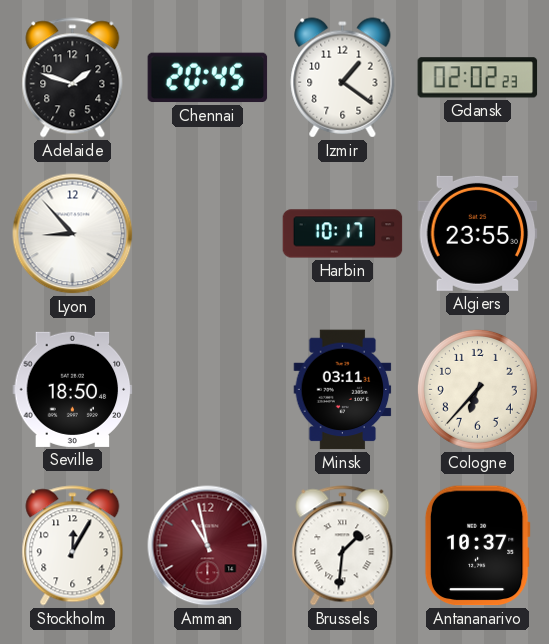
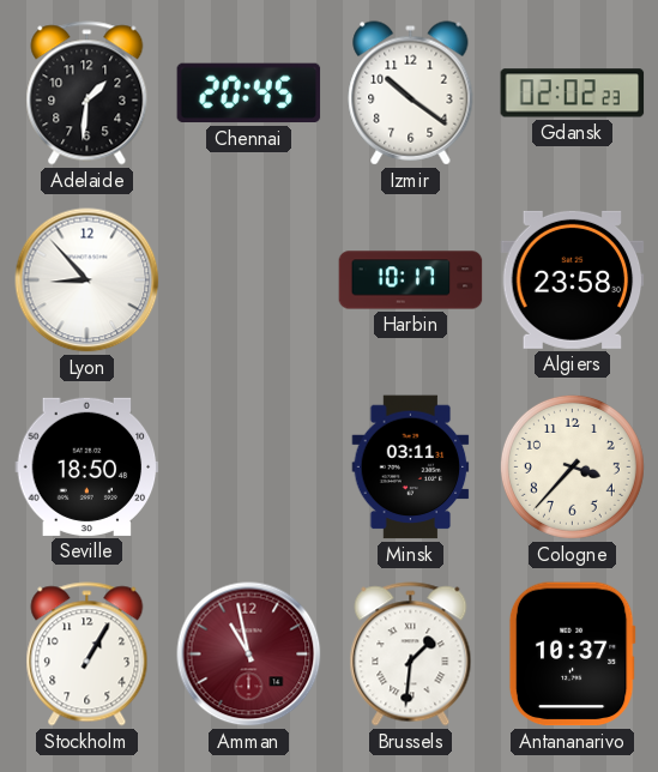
Adelaide: 1:48 -> 1:31
Izmir: 1:21 -> 10:21
Algiers: 23:55 -> 23:58
Cologne: 6:37 -> 3:37
Stockholm: 12:05 -> 1:05
